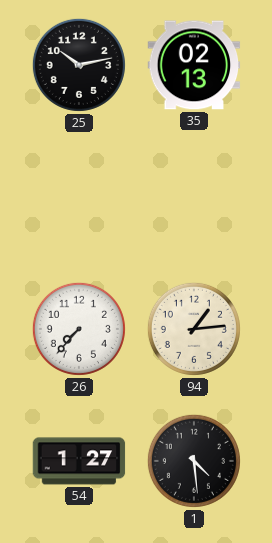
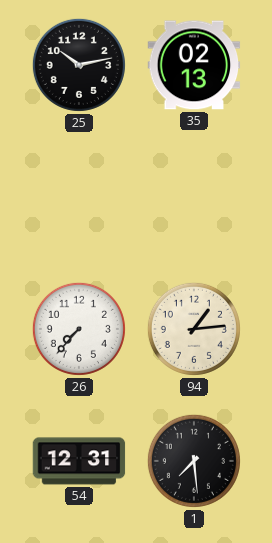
54: 1:27 -> 12:31
1: 4:29 -> 7:29
